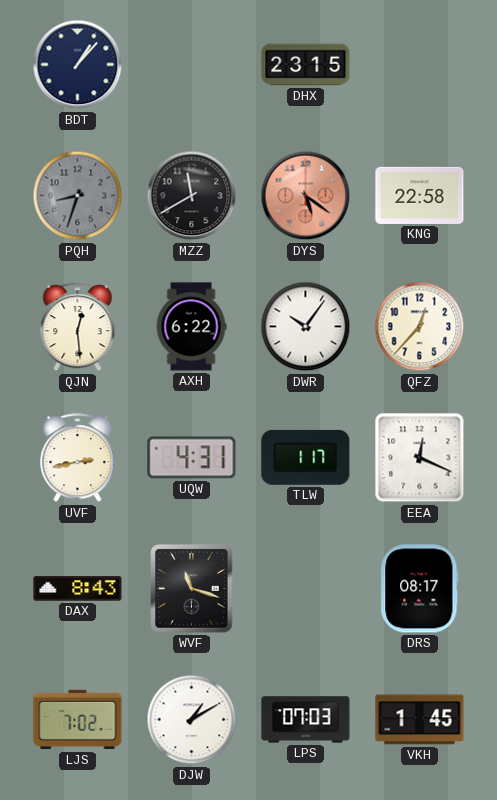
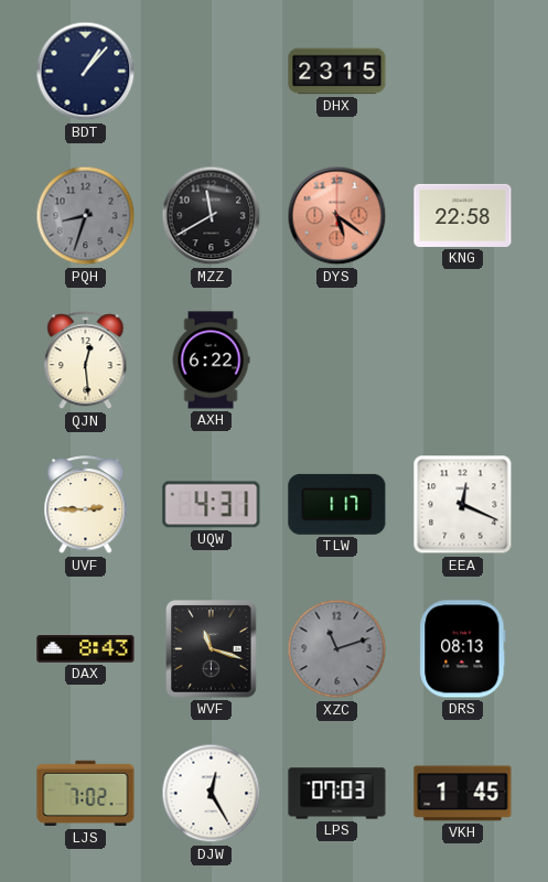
DWR: 10:06 -> none
QFZ: 12:37 -> none
UVF: 2:43 -> 2:45
XZC: none -> 11:12
DRS: 08:17 -> 08:13
DJW: 1:10 -> 12:25
